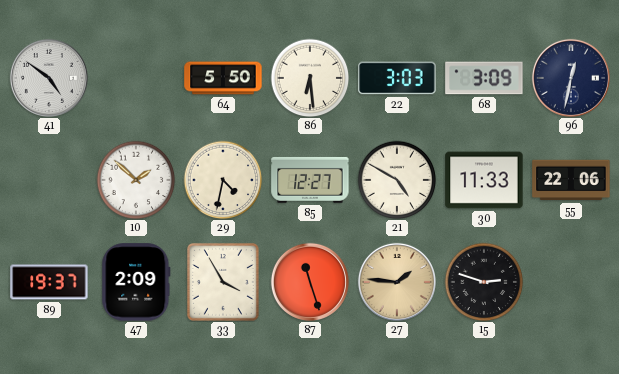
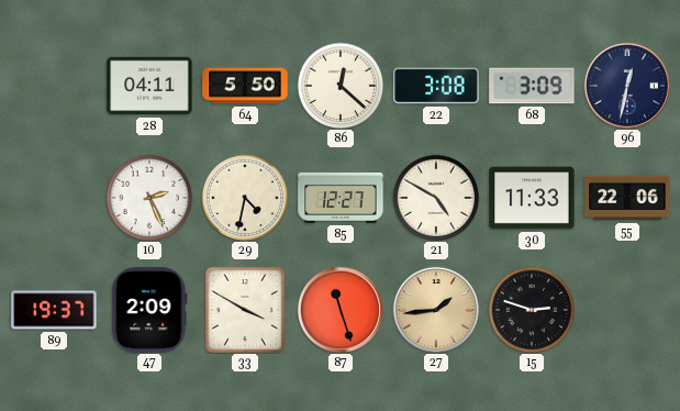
41: 4:51 -> none
28: none -> 04:11
86: 6:29 -> 12:22
22: 3:03 -> 3:08
10: 1:52 -> 2:26
33: 3:55 -> 3:50
27: 1:46 -> 1:44
